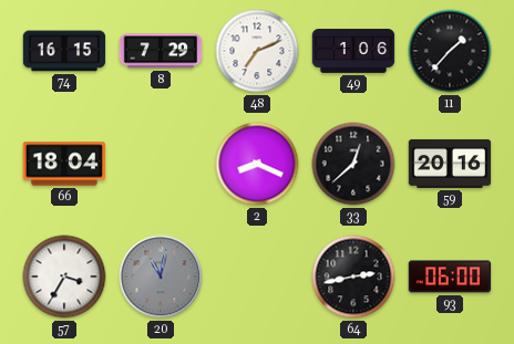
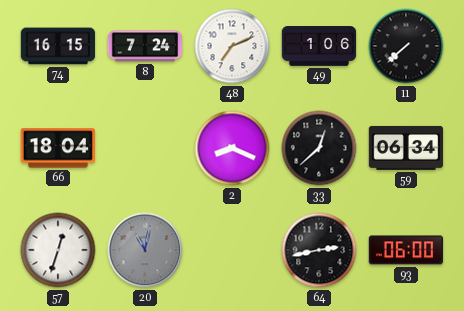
8: 7:29 -> 7:24
11: 1:37 -> 7:38
59: 20:16 -> 06:34
57: 3:35 -> 12:33
